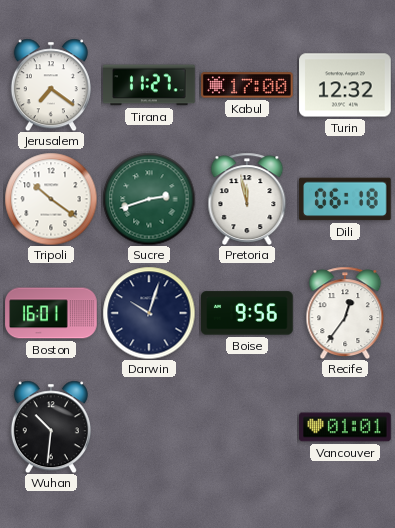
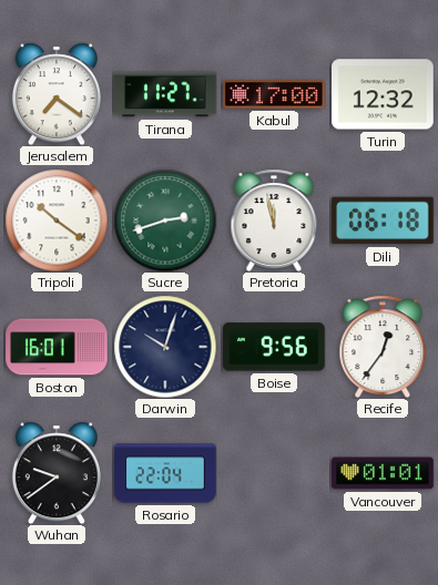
Wuhan: 10:31 -> 9:39
Rosario: none -> 22:04
